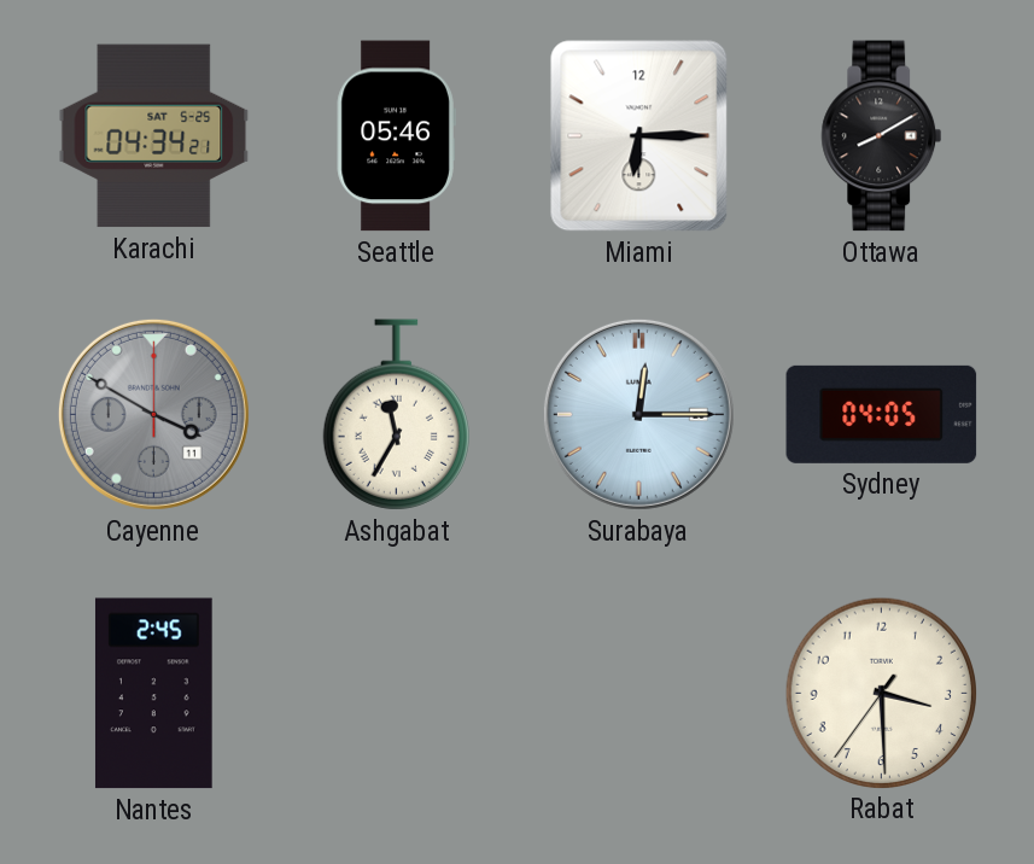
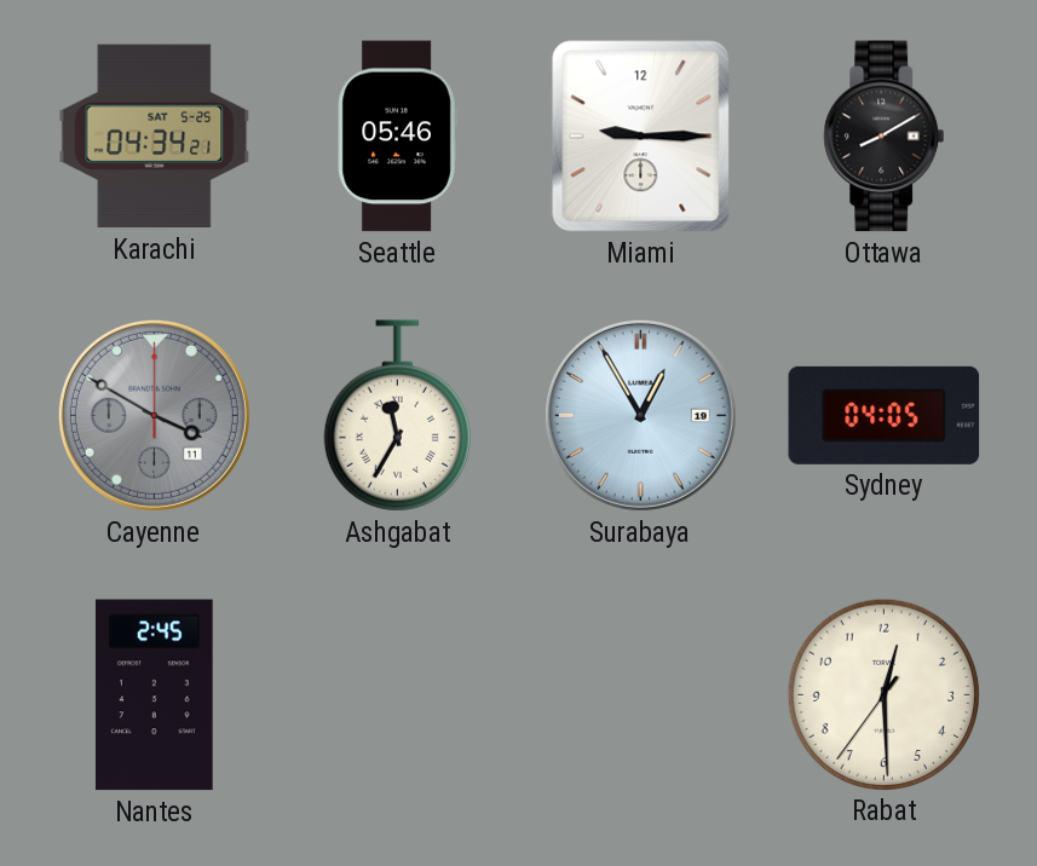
Miami: 6:15 -> 9:15
Surabaya: 12:15 -> 12:55
Rabat: 3:29 -> 12:29
